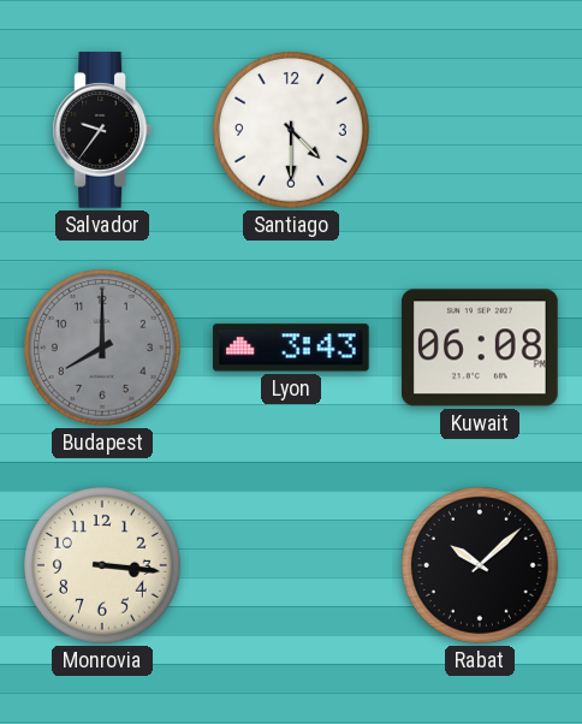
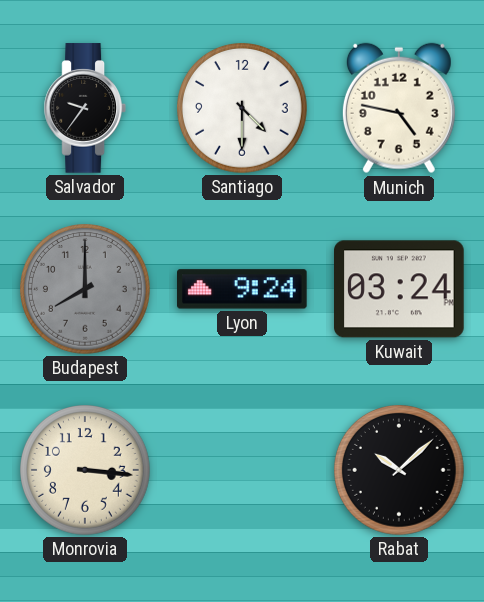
Munich: none -> 4:47
Lyon: 3:43 -> 9:24
Kuwait: 06:08 -> 03:24
